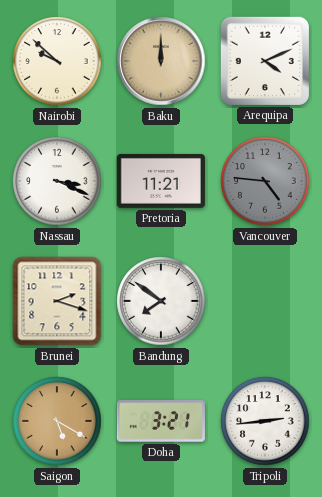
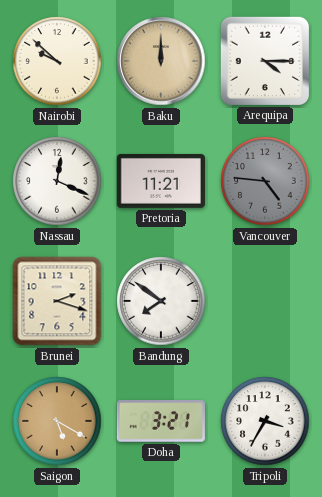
Arequipa: 4:11 -> 4:15
Nassau: 3:19 -> 12:19
Tripoli: 2:44 -> 3:35
